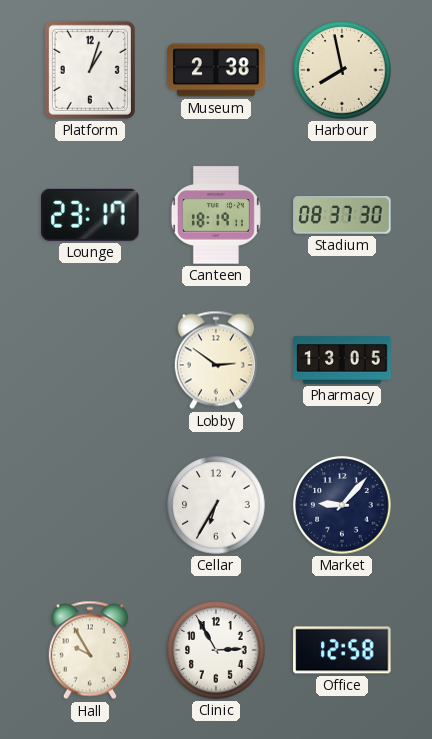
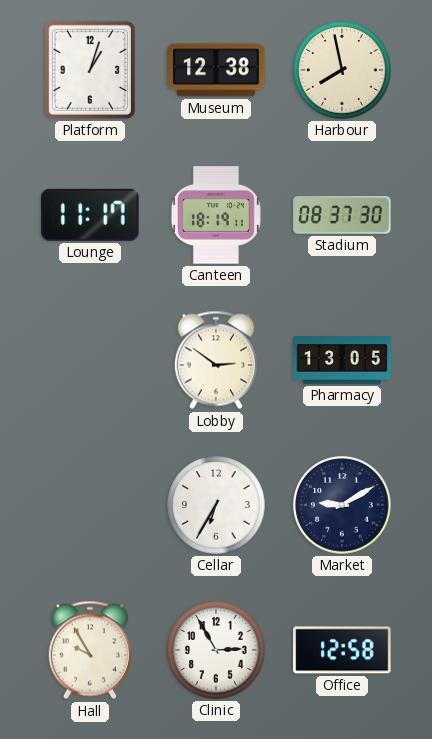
Museum: 2:38 -> 12:38
Lounge: 23:17 -> 11:17
Market: 9:07 -> 9:10
